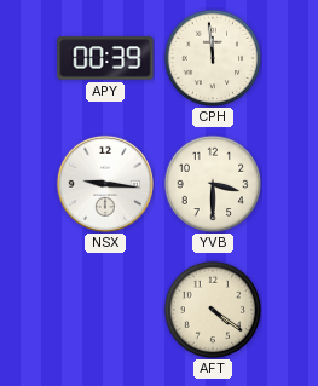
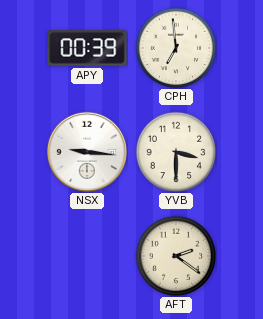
CPH: 11:59 -> 6:59
AFT: 4:21 -> 2:21
